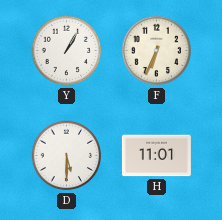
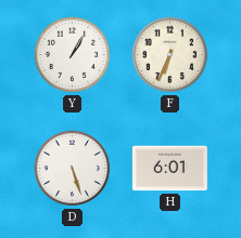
D: 5:30 -> 5:27
H: 11:01 -> 6:01
